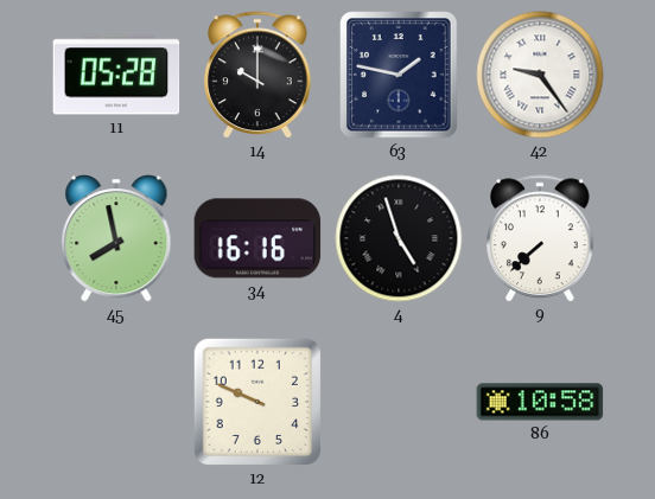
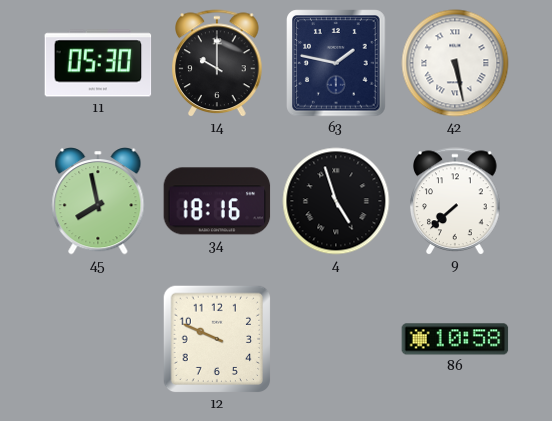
11: 05:28 -> 05:30
42: 9:24 -> 5:28
34: 16:16 -> 18:16
